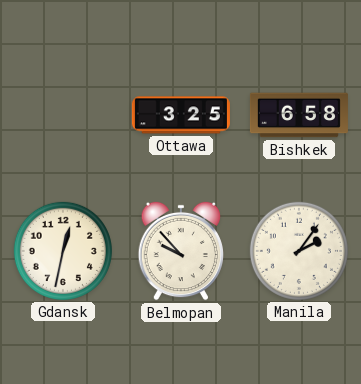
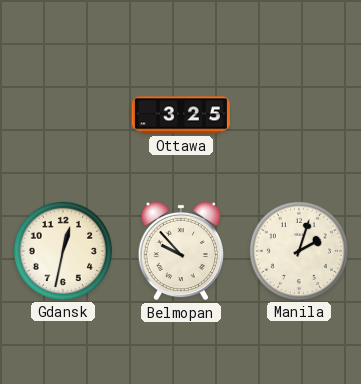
Bishkek: 6:58 -> none
Manila: 2:06 -> 2:03
